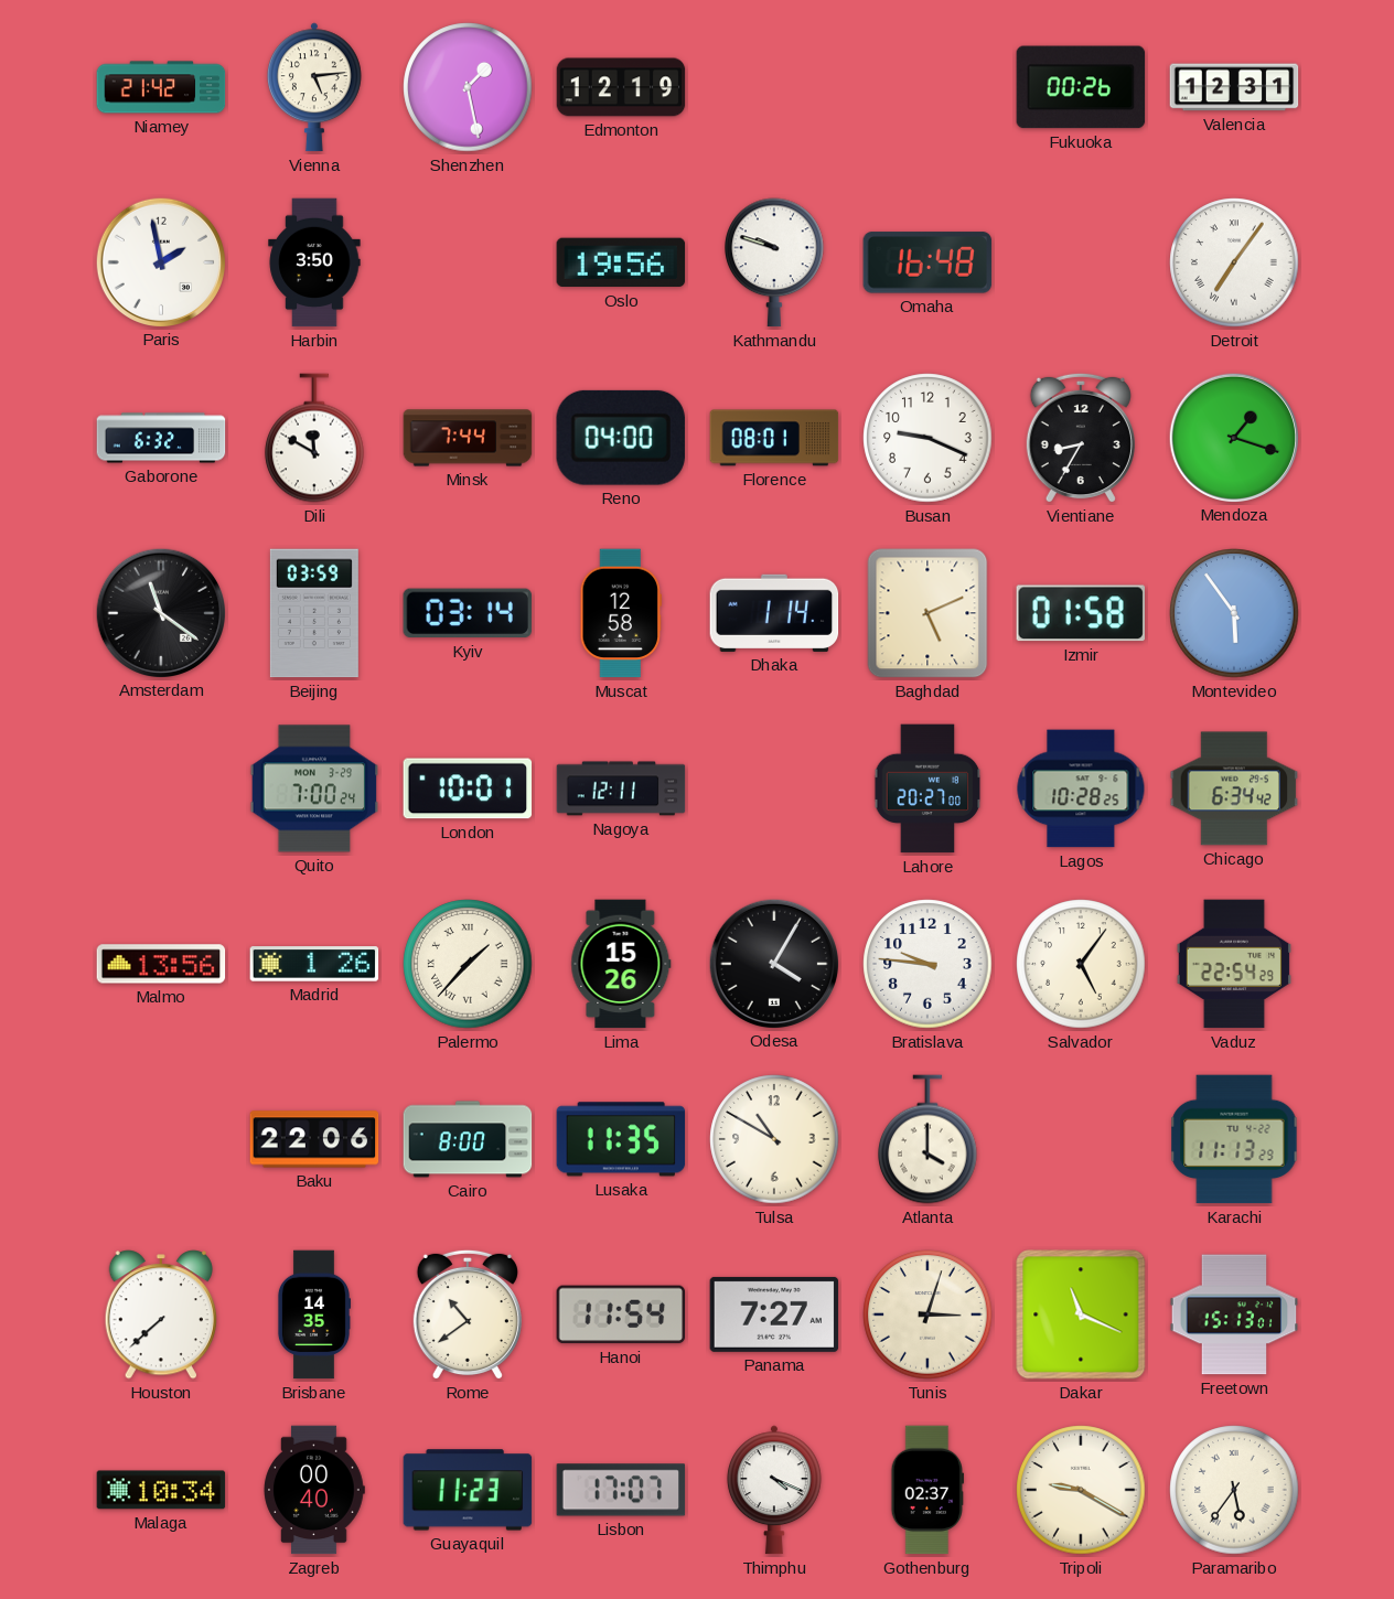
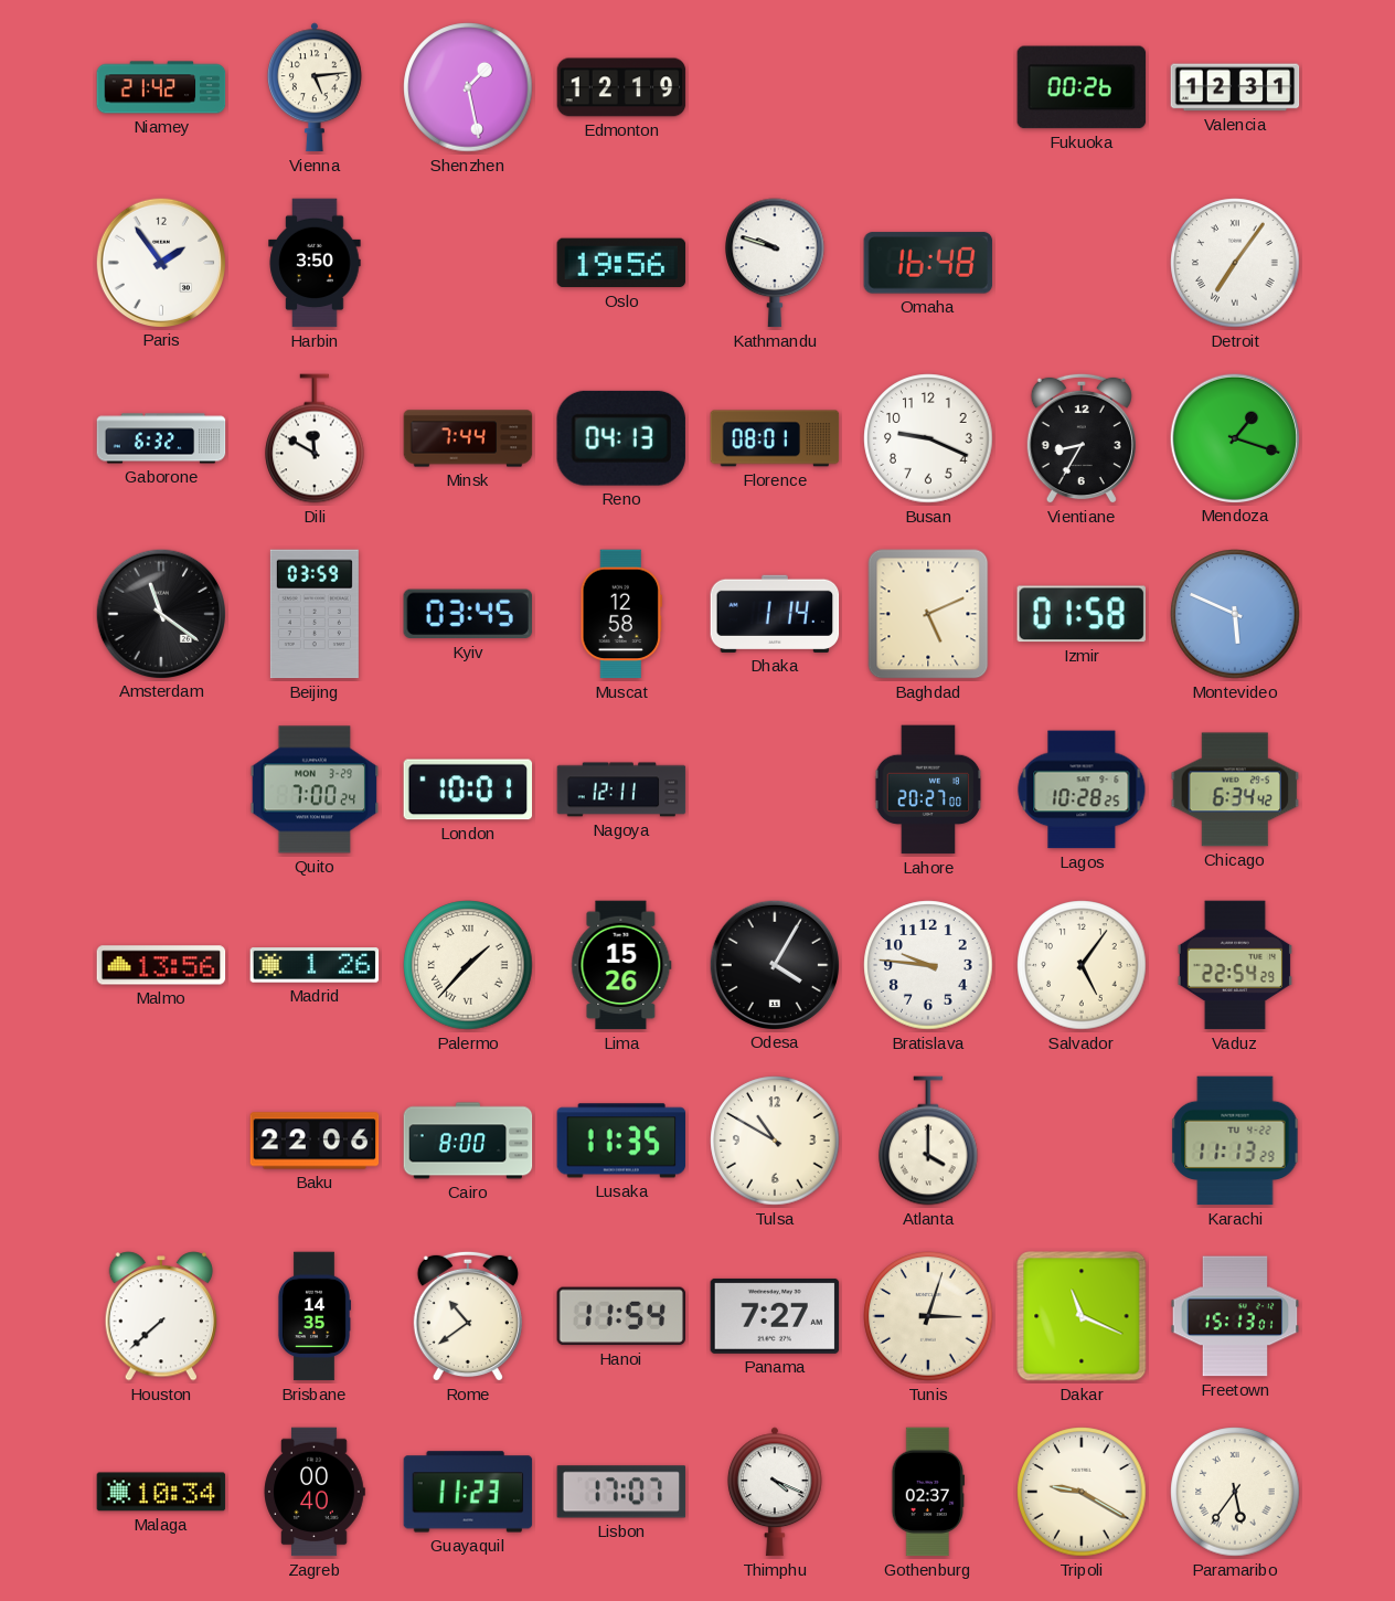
Paris: 1:58 -> 1:54
Reno: 04:00 -> 04:13
Kyiv: 03:14 -> 03:45
Montevideo: 5:54 -> 5:49
